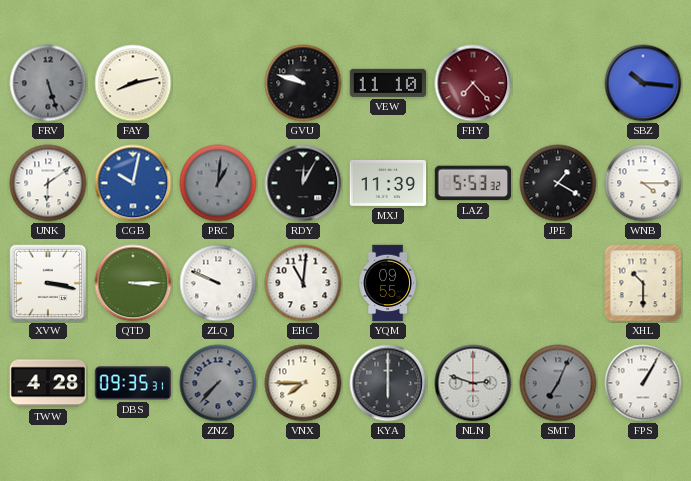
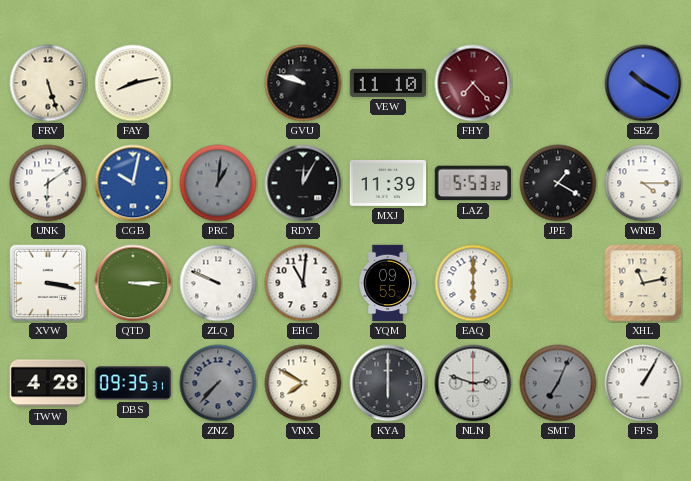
FRV dial: grey -> cream
SBZ: 10:16 -> 10:20
EAQ: none -> 6:00
XHL: 10:30 -> 11:13
VNX: 7:45 -> 7:50
